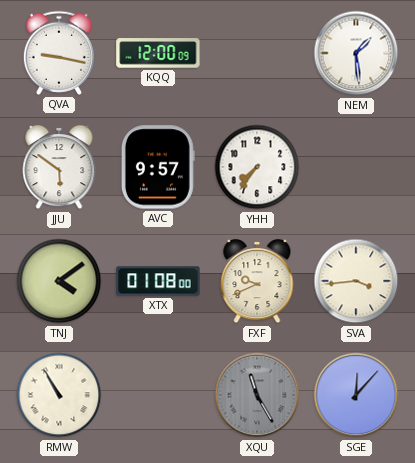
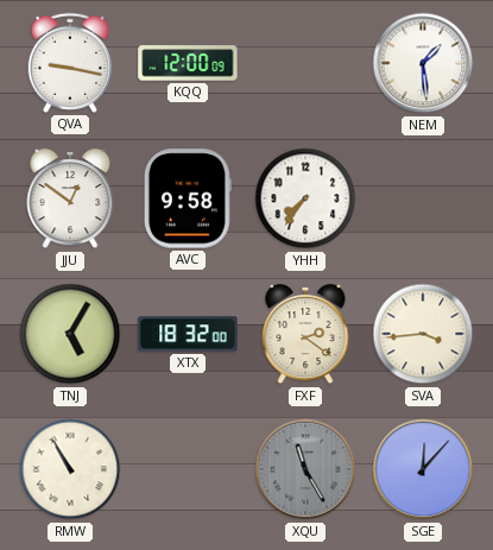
JJU: 5:51 -> 12:51
AVC: 9:57 -> 9:58
TNJ: 4:09 -> 5:05
XTX: 01:08 -> 18:32
FXF: 9:41 -> 2:21
